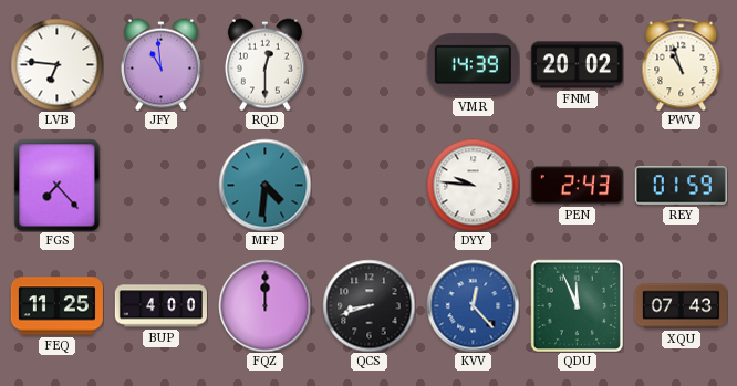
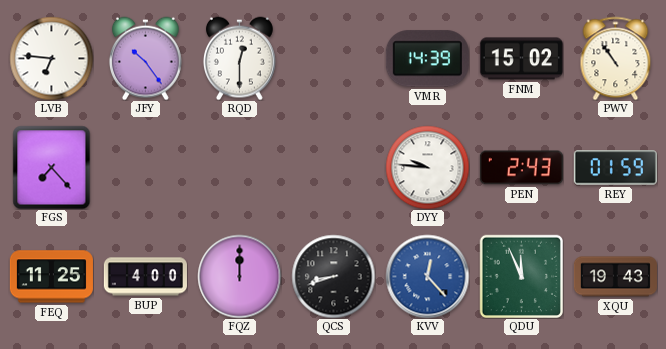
JFY: 10:59 -> 10:24
FNM: 20:02 -> 15:02
PWV: 10:57 -> 10:54
MFP: 4:31 -> none
XQU: 07:43 -> 19:43
